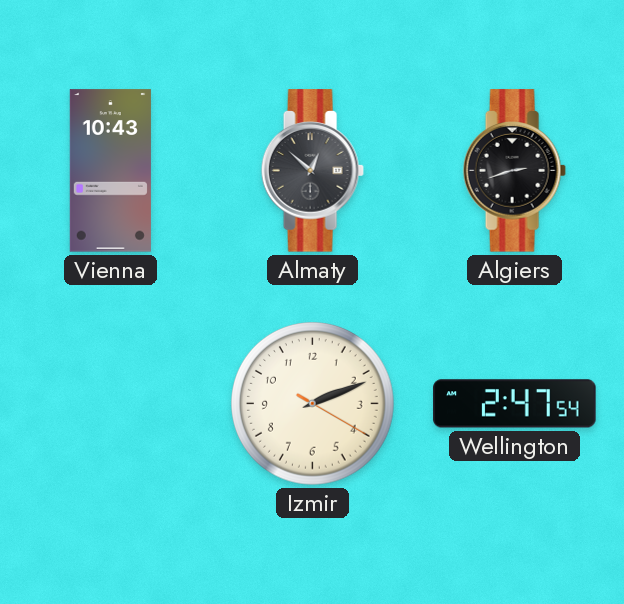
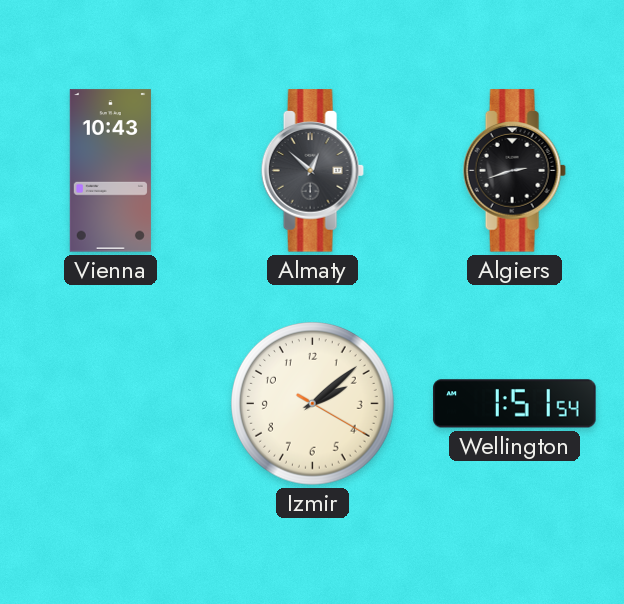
Izmir: 2:11 -> 2:08
Wellington: 2:47 -> 1:51
